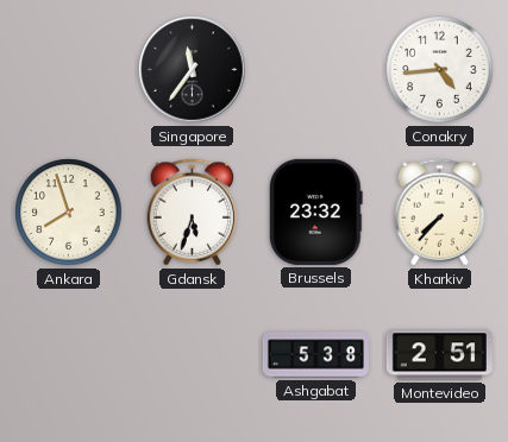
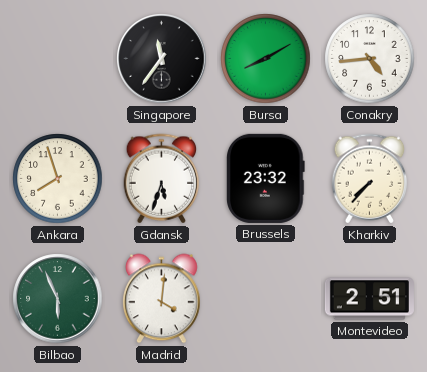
Bursa: none -> 8:10
Bilbao: none -> 5:56
Madrid: none -> 4:01
Ashgabat: 5:38 -> none
